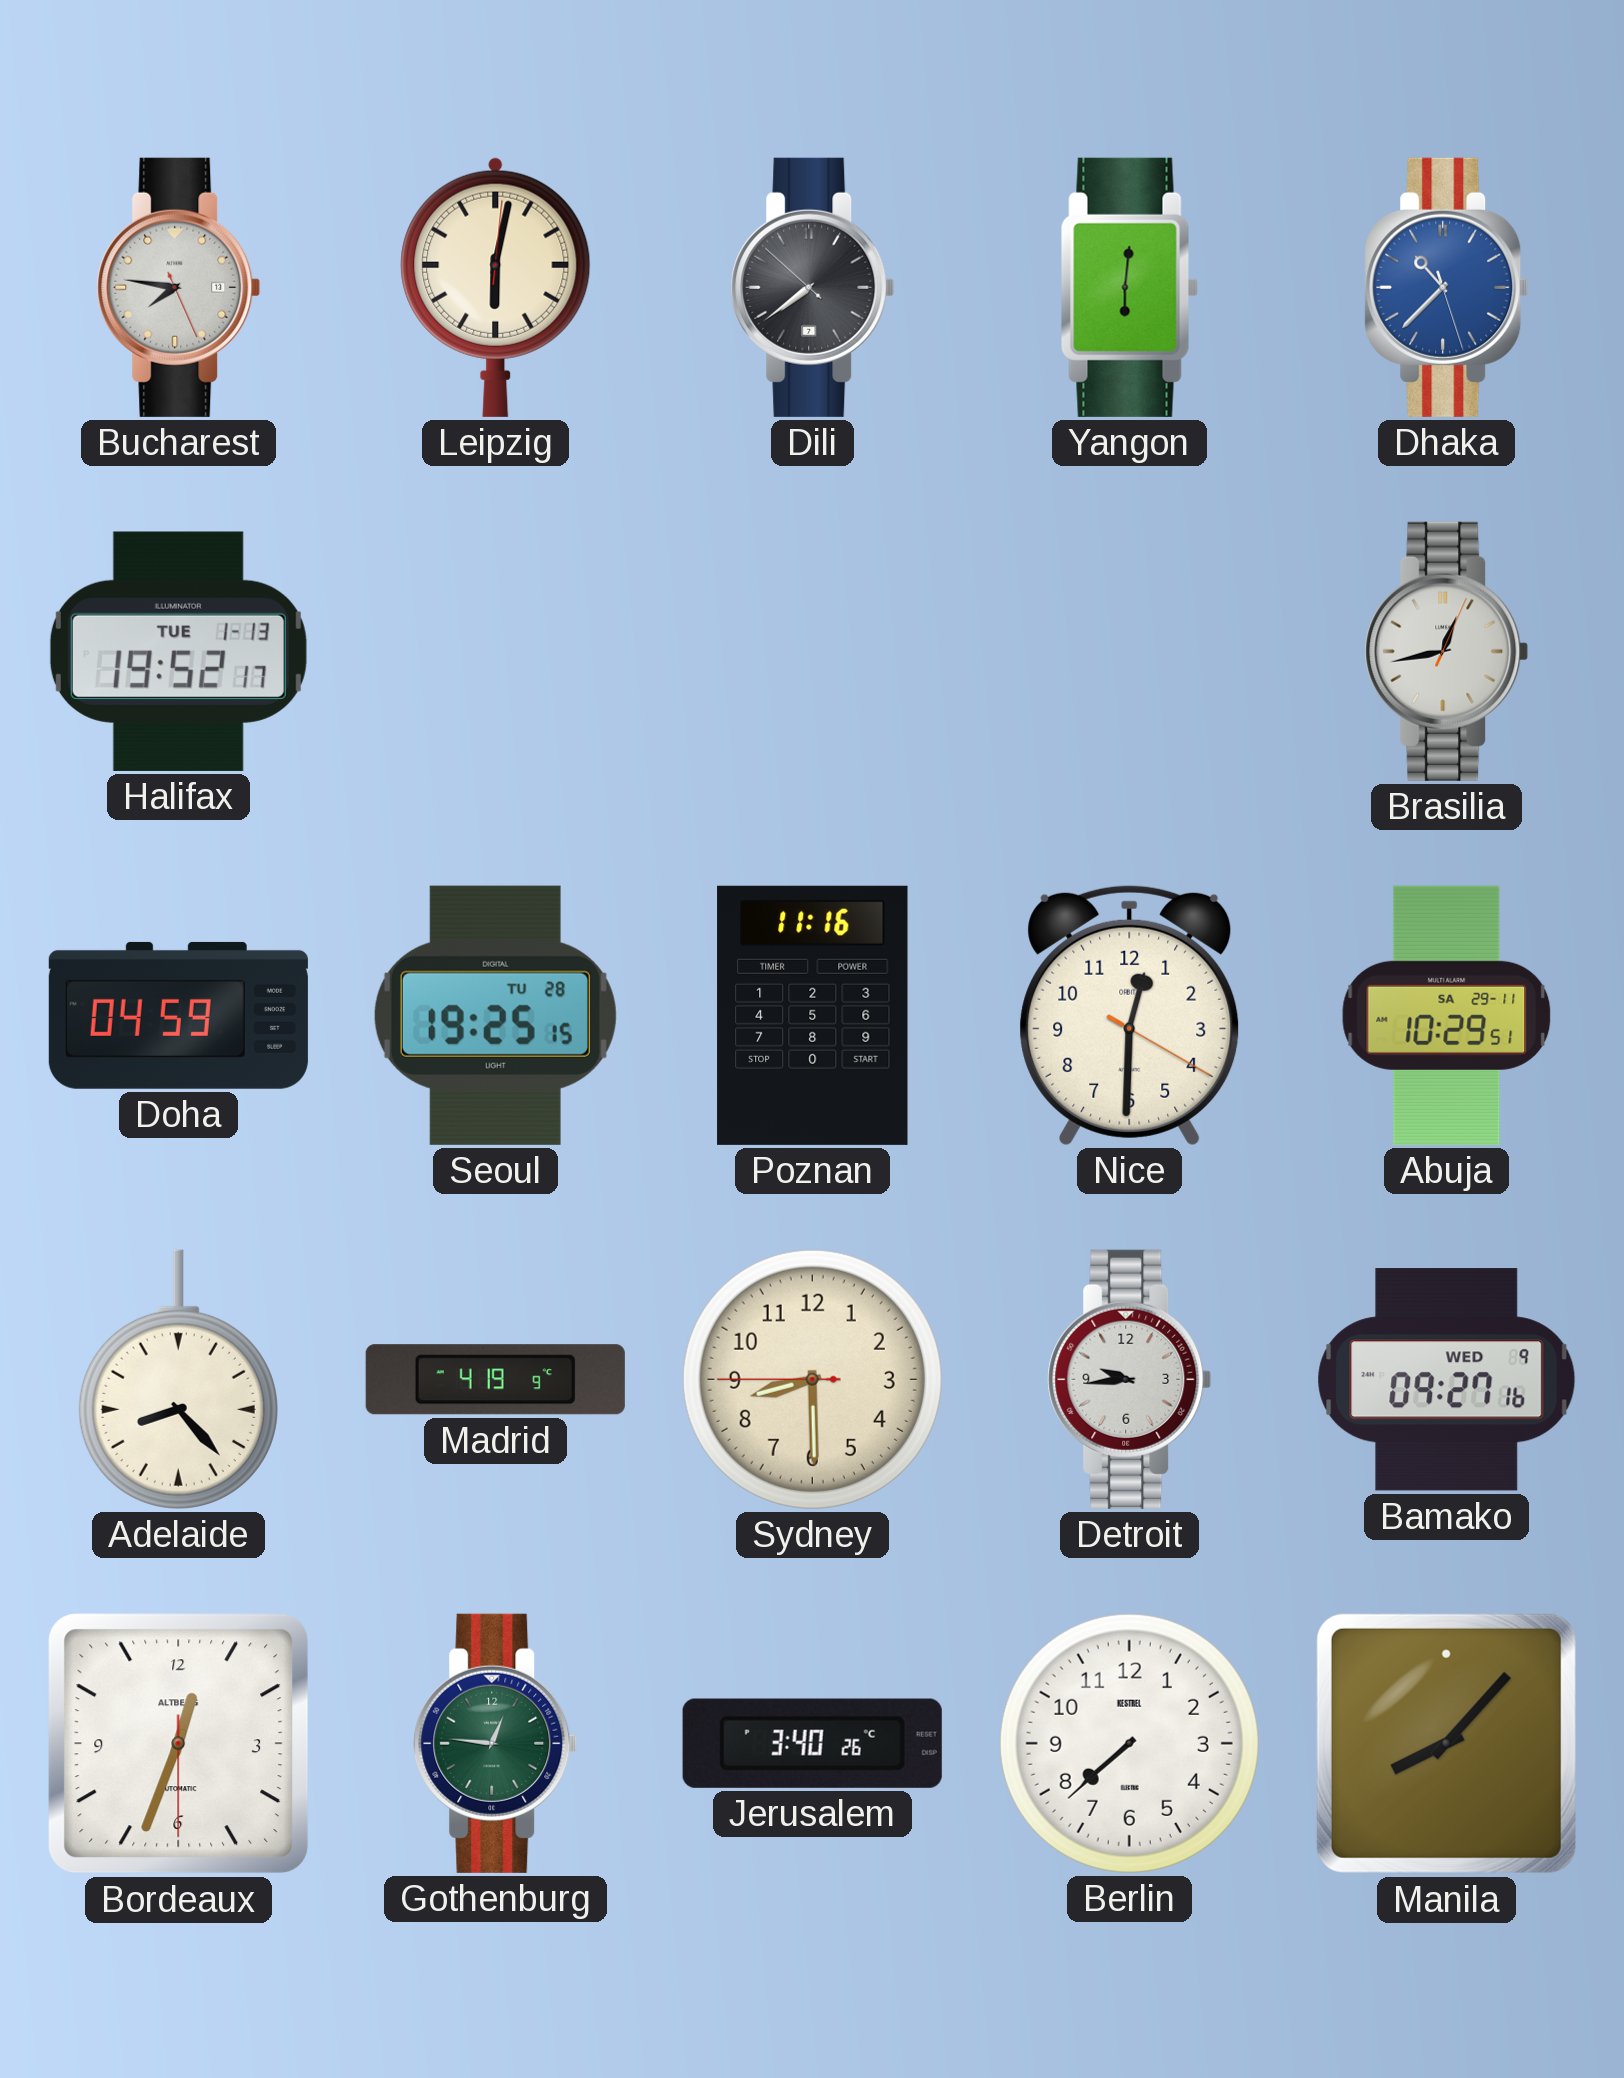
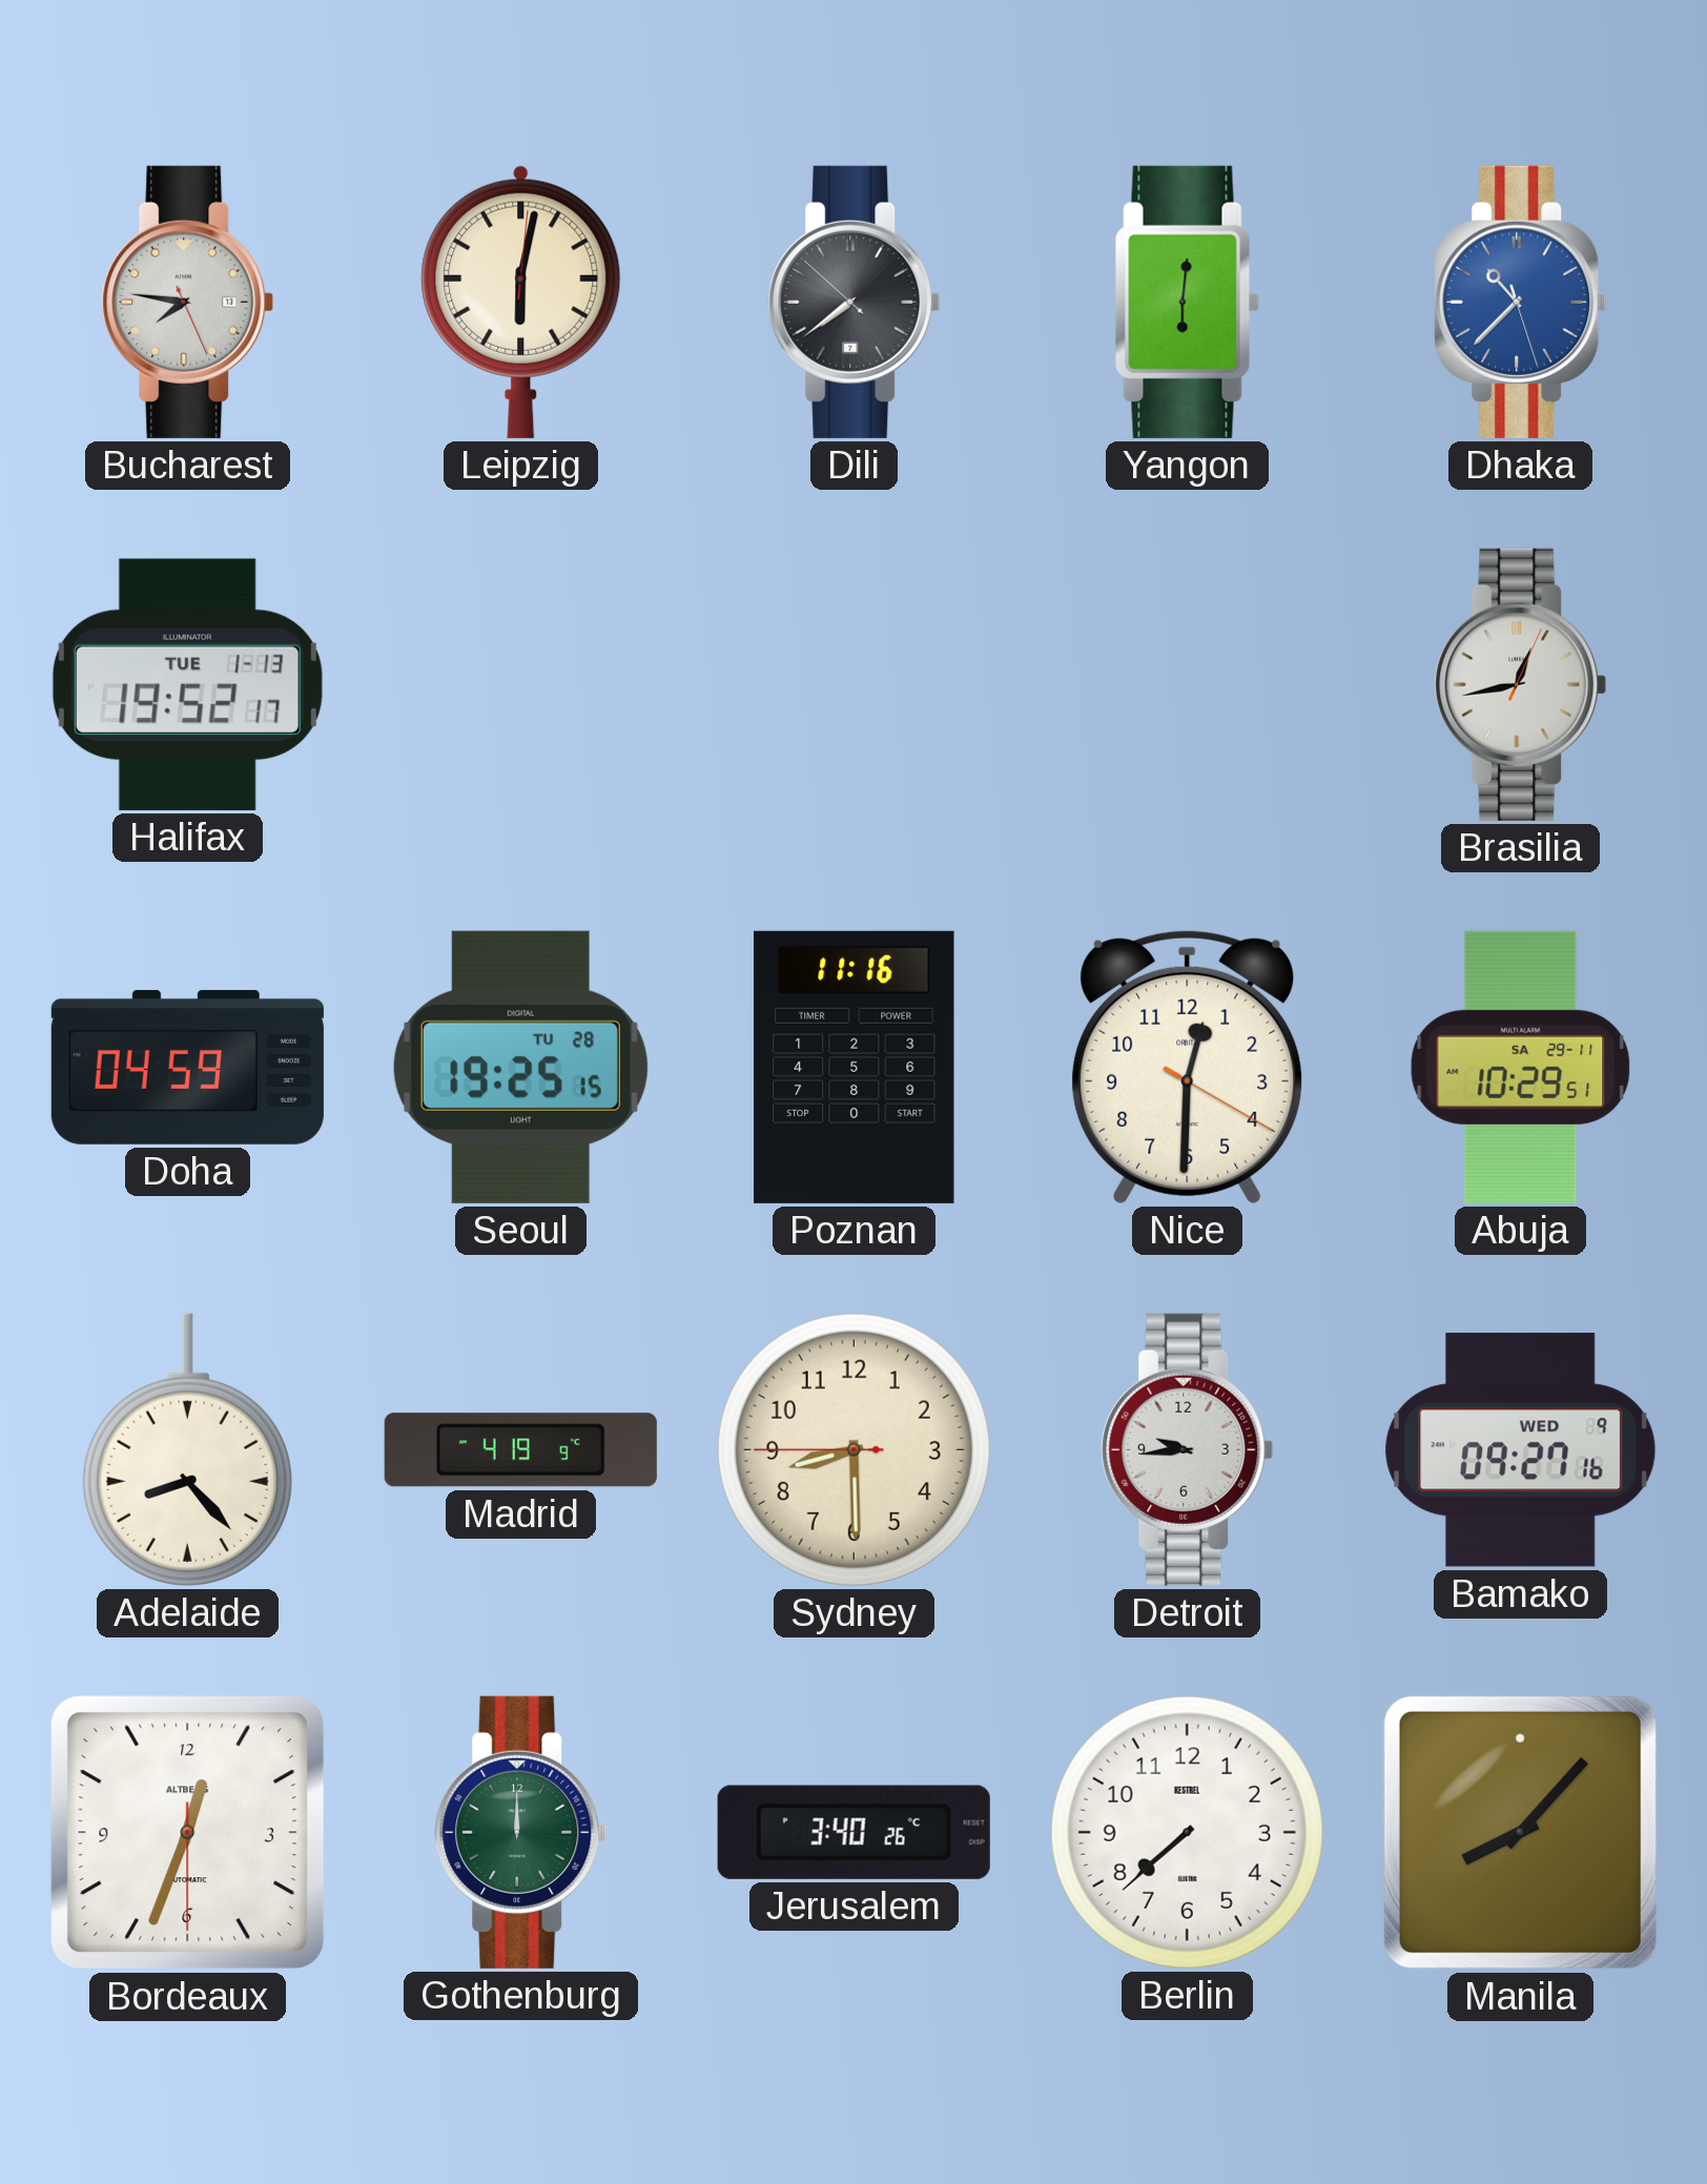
Gothenburg: 12:46 -> 12:00
